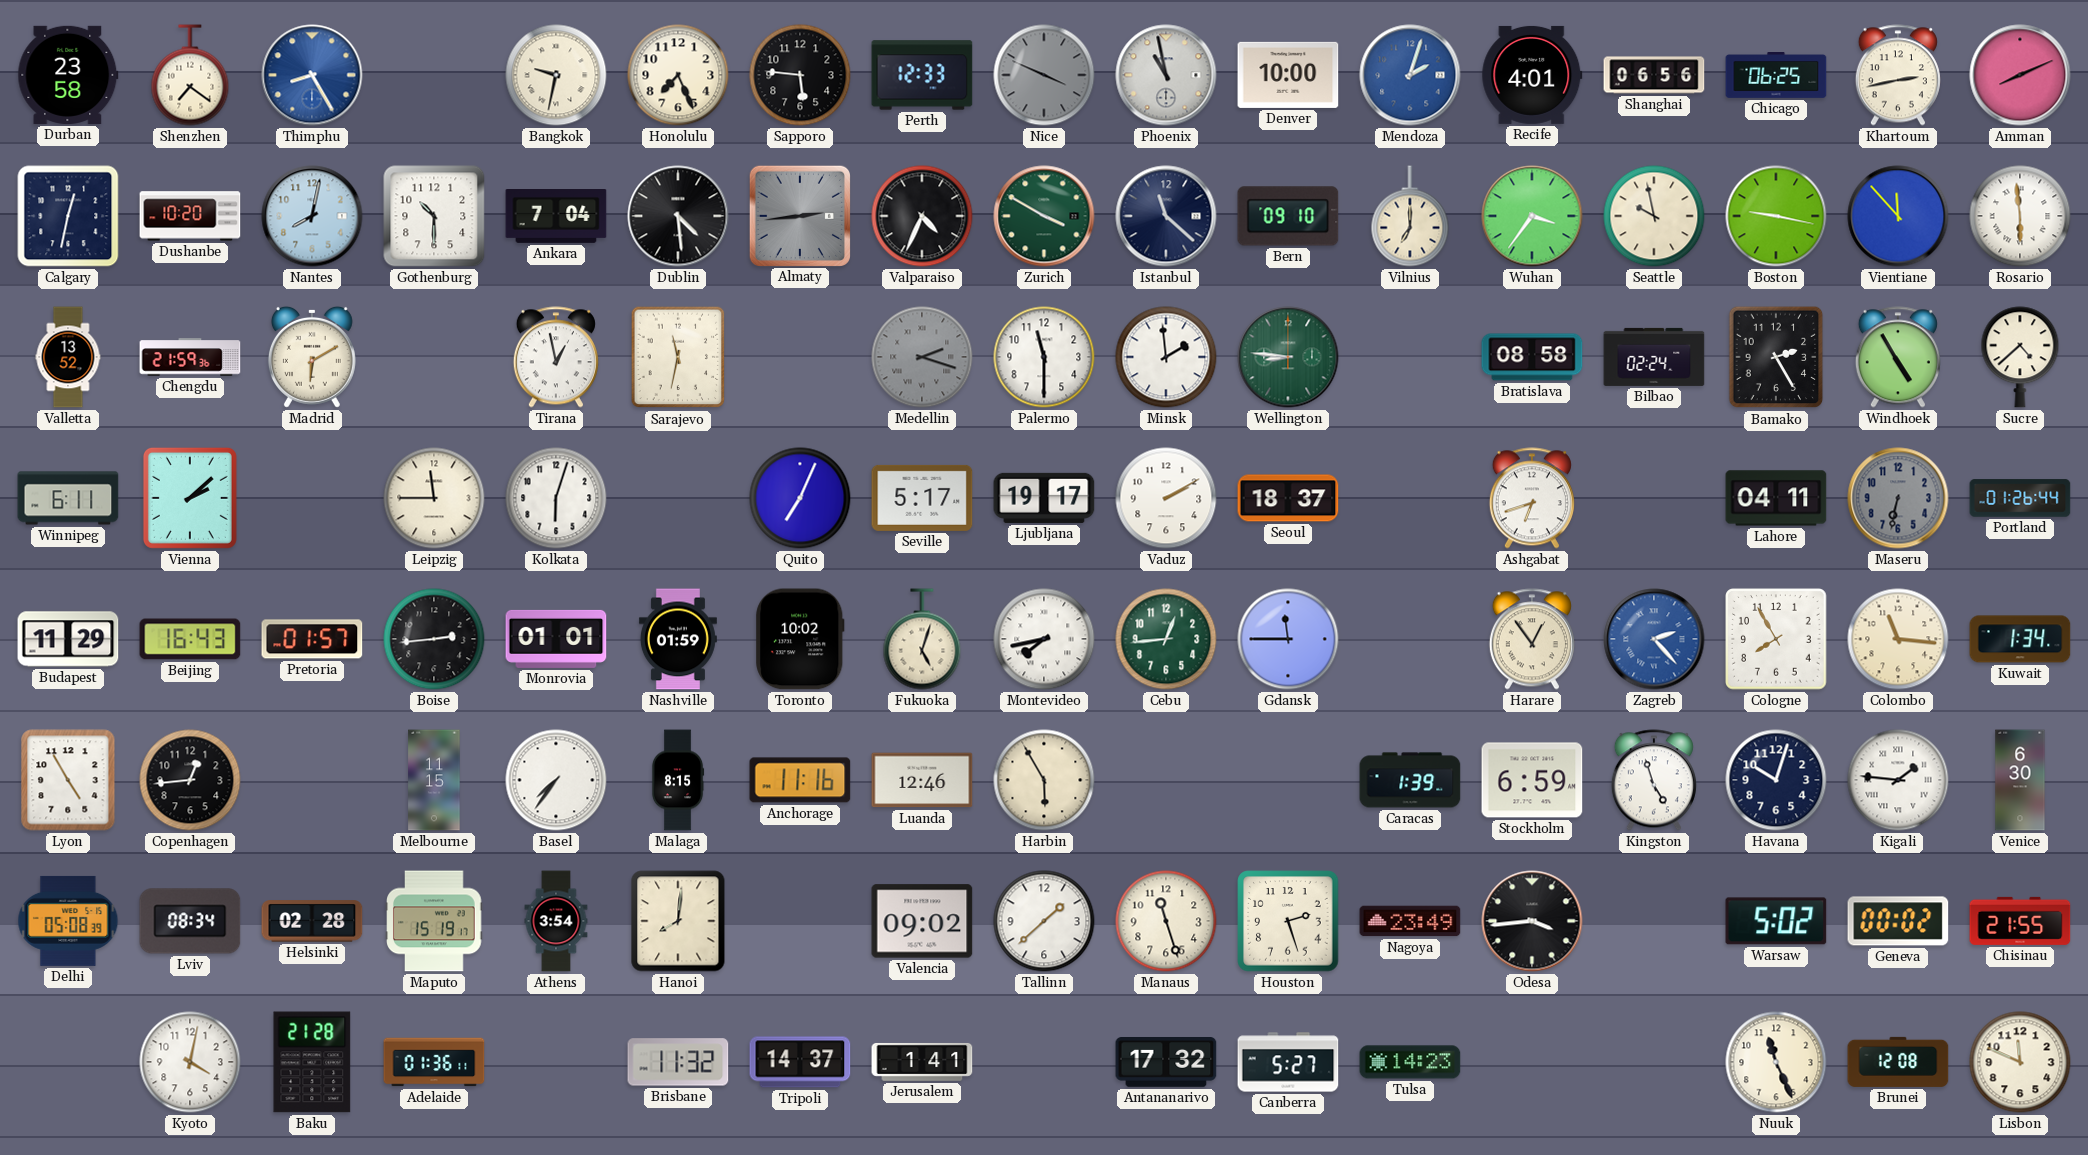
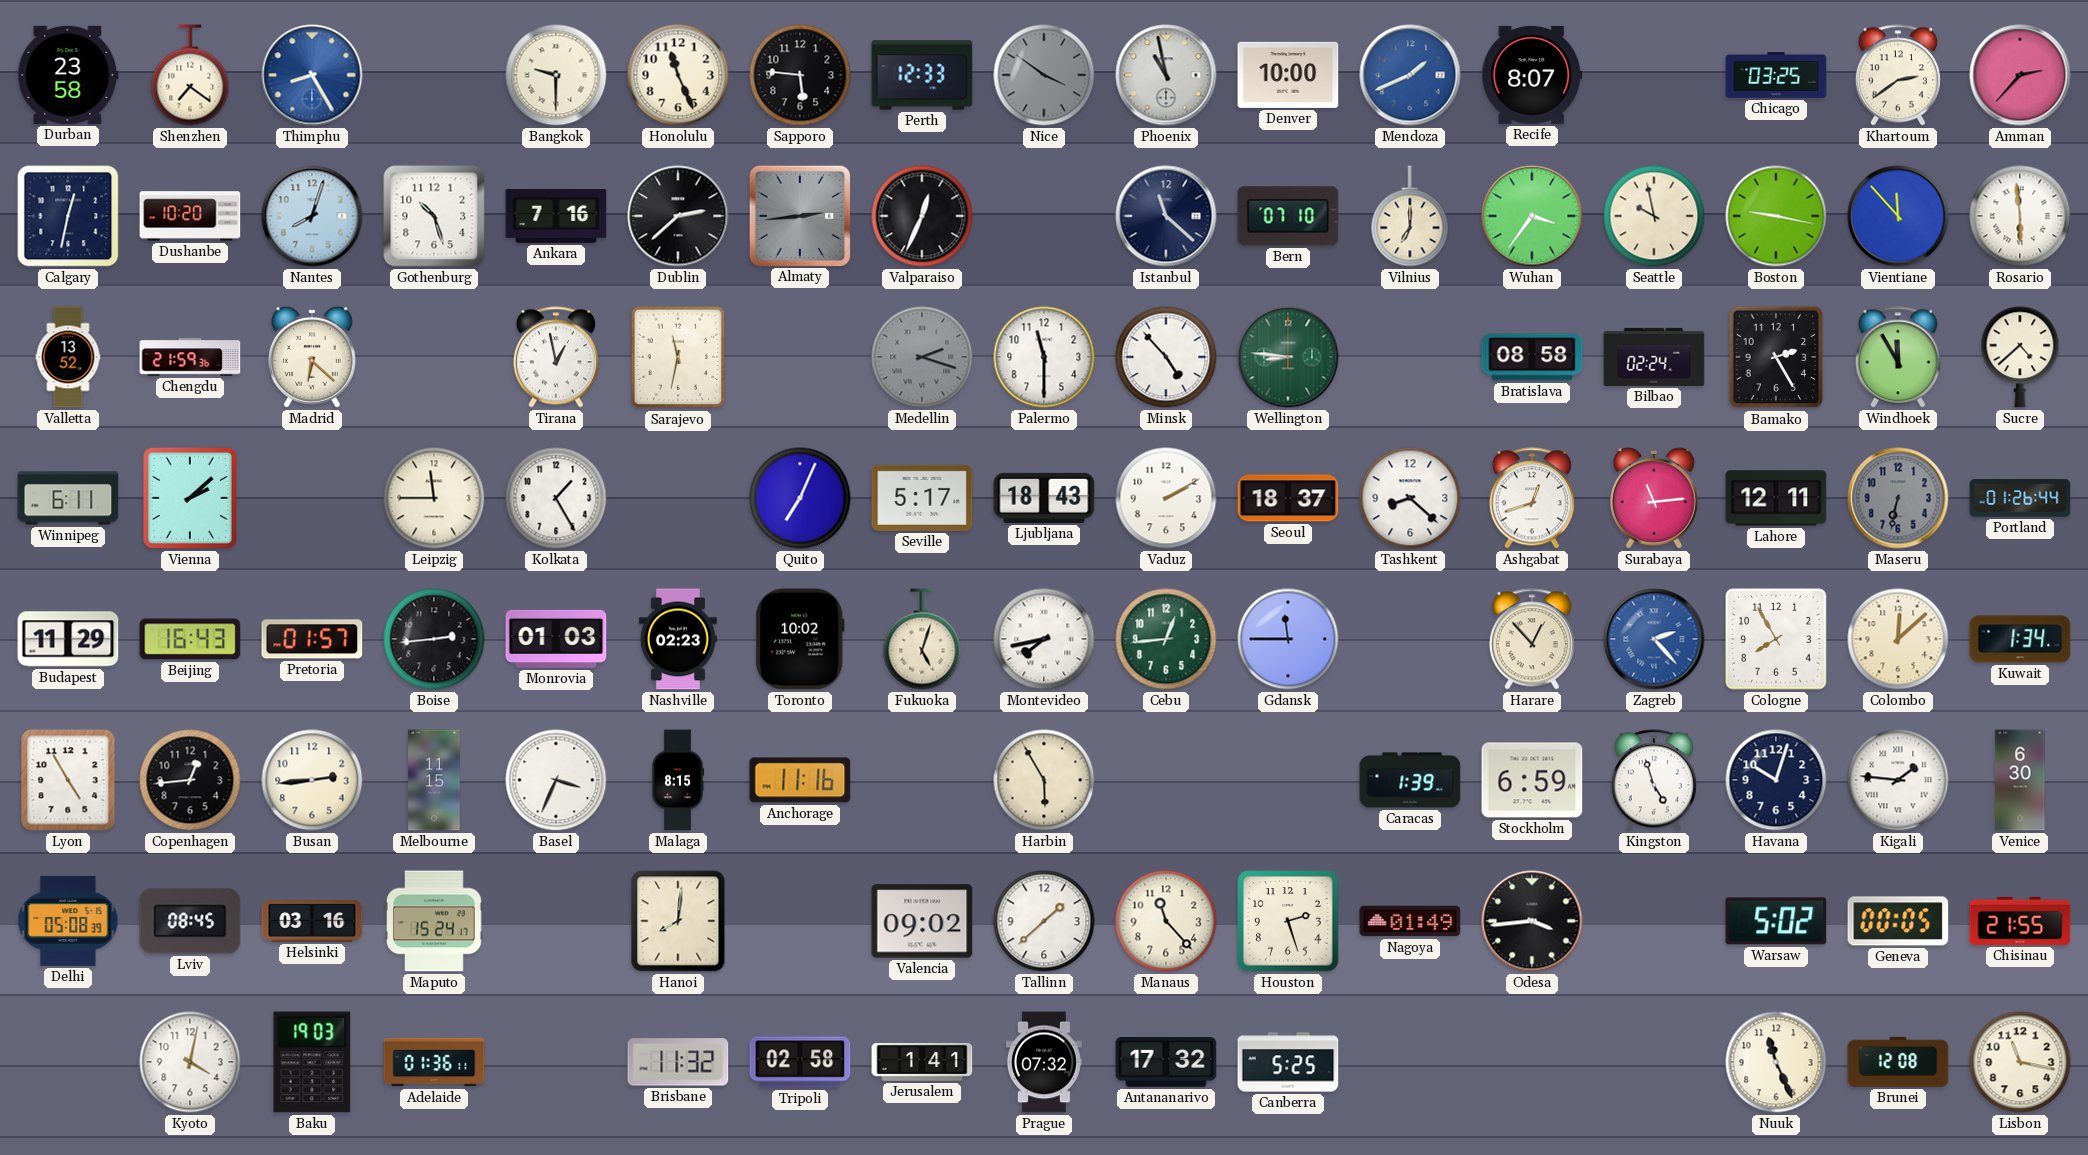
Bangkok: 9:32 -> 9:30
Honolulu: 7:26 -> 11:26
Nice: 3:49 -> 3:51
Mendoza: 2:03 -> 1:41
Recife: 4:01 -> 8:07
Shanghai: 06:56 -> none
Chicago: 06:25 -> 03:25
Khartoum: 2:43 -> 2:39
Amman: 8:11 -> 2:37
Nantes: 8:02 -> 8:03
Gothenburg: 10:30 -> 10:27
Ankara: 7:04 -> 7:16
Dublin: 4:29 -> 2:38
Valparaiso: 4:34 -> 12:34
Zurich: 3:50 -> none
Bern: 09:10 -> 07:10
Madrid: 6:10 -> 6:22
Minsk: 1:59 -> 4:53
Windhoek: 4:55 -> 11:55
Kolkata: 6:03 -> 1:25
Ljubljana: 19:17 -> 18:43
Tashkent: none -> 8:22
Ashgabat: 6:42 -> 12:42
Surabaya: none -> 11:14
Lahore: 04:11 -> 12:11
Monrovia: 01:01 -> 01:03
Nashville: 01:59 -> 02:23
Harare: 12:54 -> 12:53
Colombo: 11:16 -> 12:08
Busan: none -> 2:44
Basel: 7:36 -> 3:34
Luanda: 12:46 -> none
Lviv: 08:34 -> 08:45
Helsinki: 02:28 -> 03:16
Maputo: 15:19 -> 15:24
Athens: 3:54 -> none
Manaus: 11:27 -> 11:23
Nagoya: 23:49 -> 01:49
Geneva: 00:02 -> 00:05
Baku: 21:28 -> 19:03
Tripoli: 14:37 -> 02:58
Prague: none -> 07:32
Canberra: 5:27 -> 5:25
Tulsa: 14:23 -> none
Lisbon: 11:49 -> 11:17
